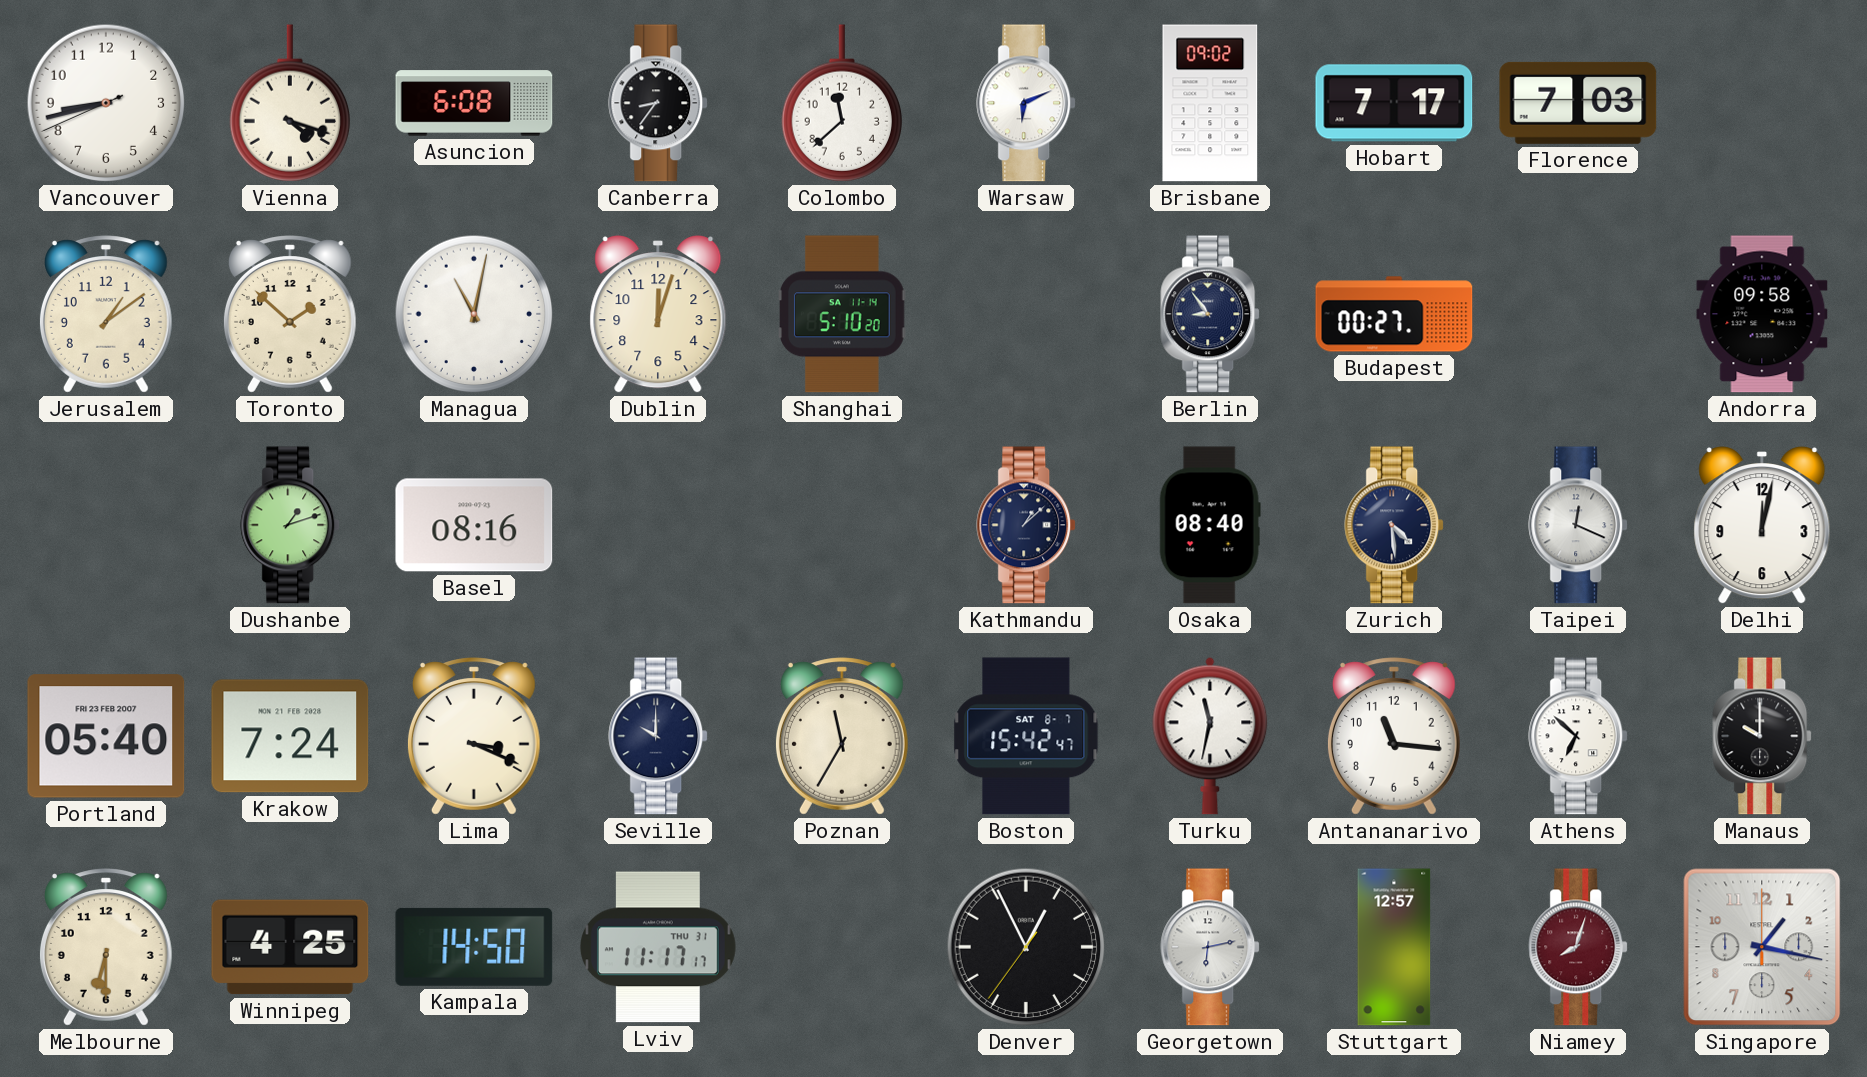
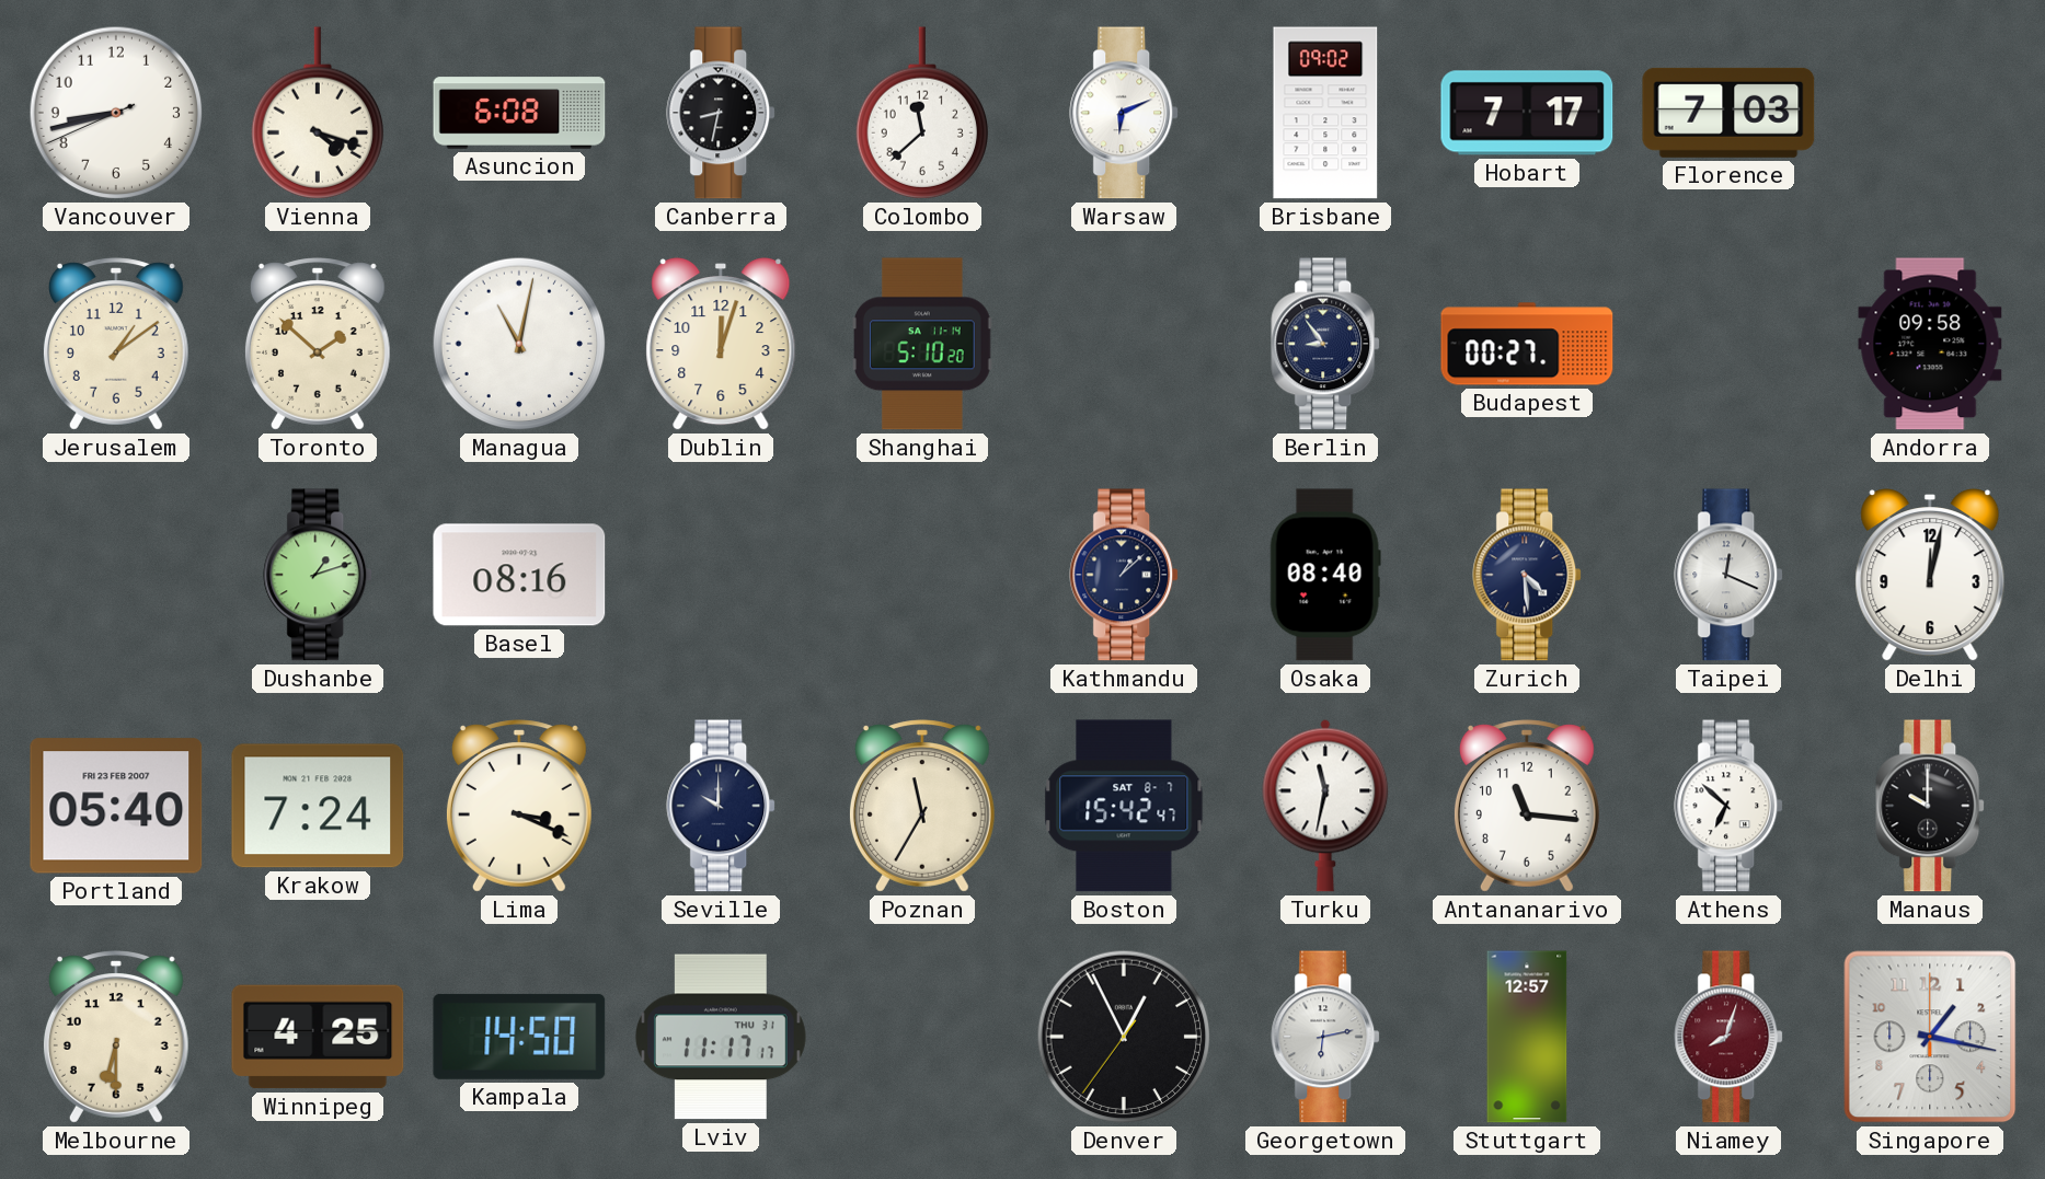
Canberra: 8:36 -> 8:32
